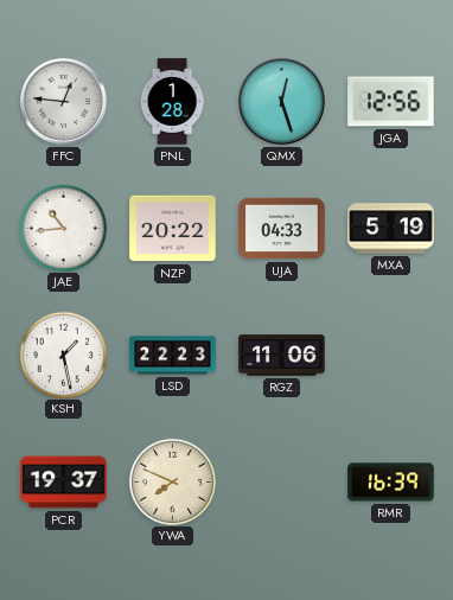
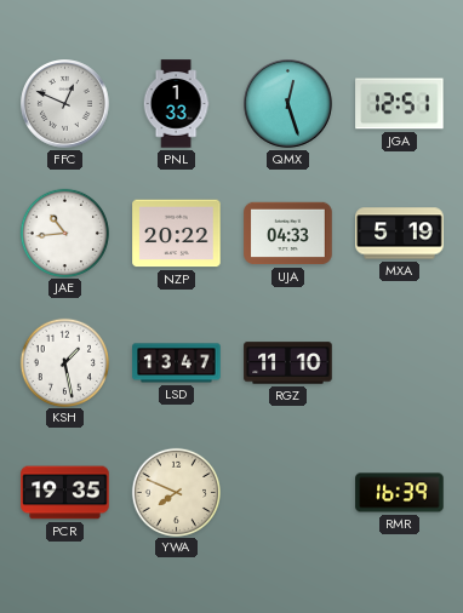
FFC: 12:46 -> 12:49
PNL: 1:28 -> 1:33
JGA: 12:56 -> 12:51
LSD: 22:23 -> 13:47
RGZ: 11:06 -> 11:10
PCR: 19:37 -> 19:35
